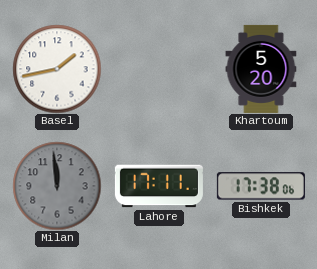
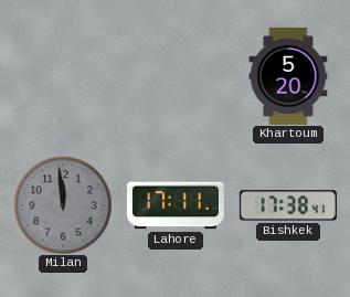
Basel: 1:43 -> none
Bishkek: 17:38:06 -> 17:38:41
